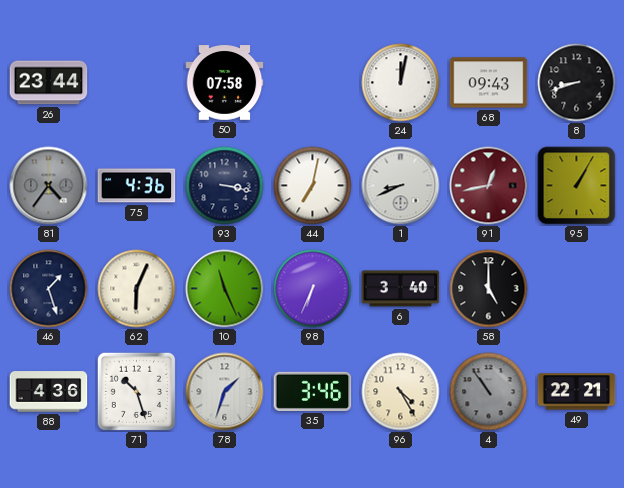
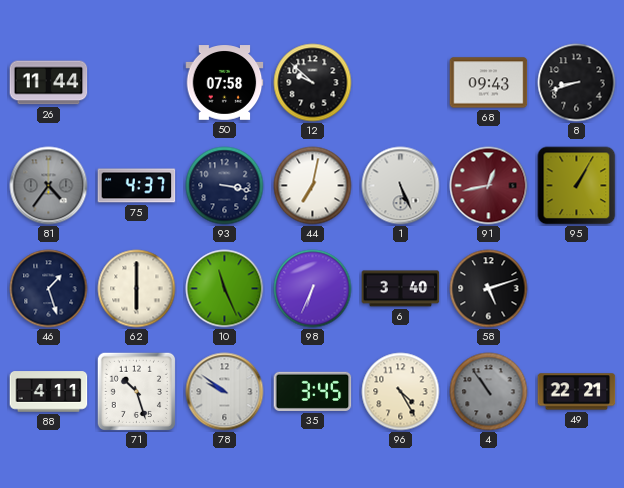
26: 23:44 -> 11:44
12: none -> 9:52
24: 12:02 -> none
75: 4:36 -> 4:37
1: 8:41 -> 5:26
62: 6:04 -> 6:00
58: 5:00 -> 5:12
88: 4:36 -> 4:11
78: 1:33 -> 9:51
35: 3:46 -> 3:45
